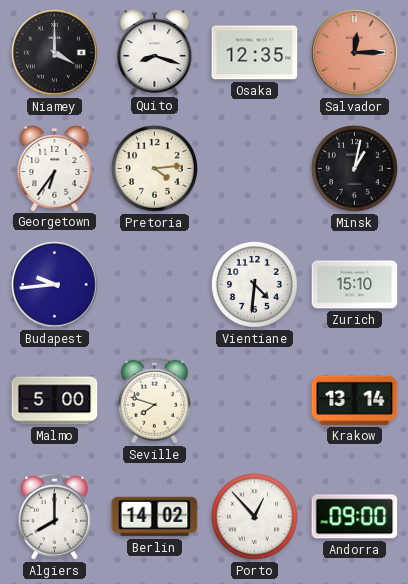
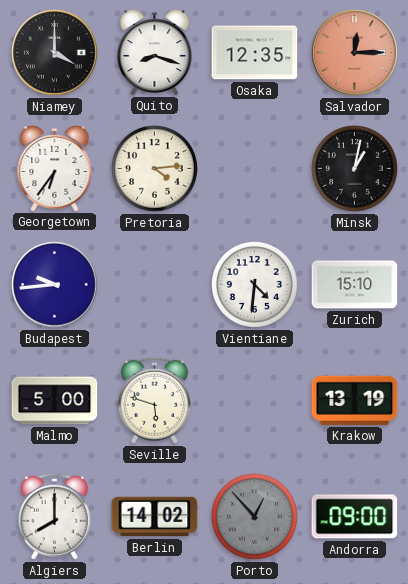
Seville: 7:48 -> 5:48
Krakow: 13:14 -> 13:19
Porto dial: white -> grey
